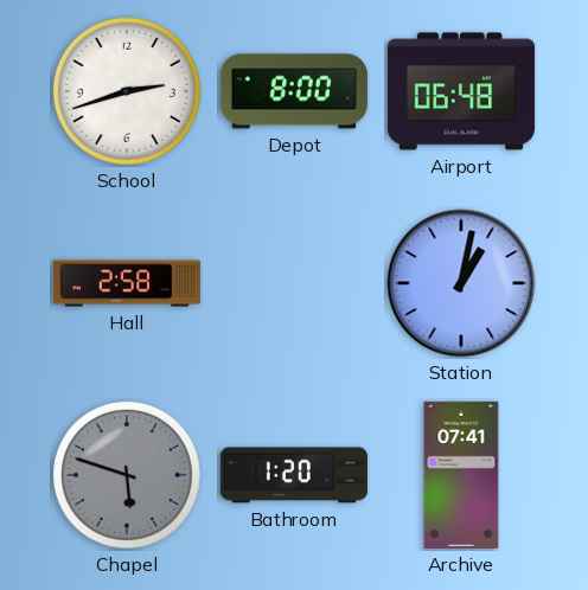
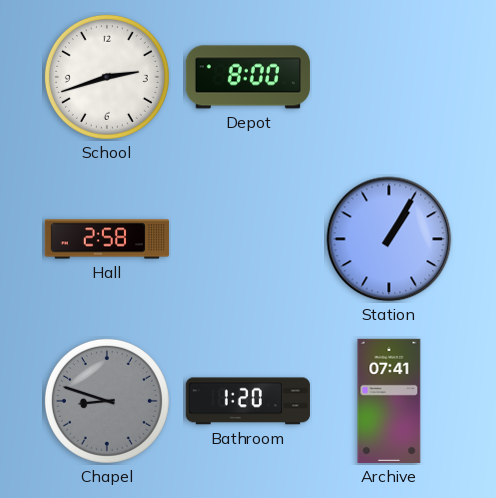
Airport: 06:48 -> none
Station: 1:02 -> 1:05
Chapel: 5:48 -> 8:48
